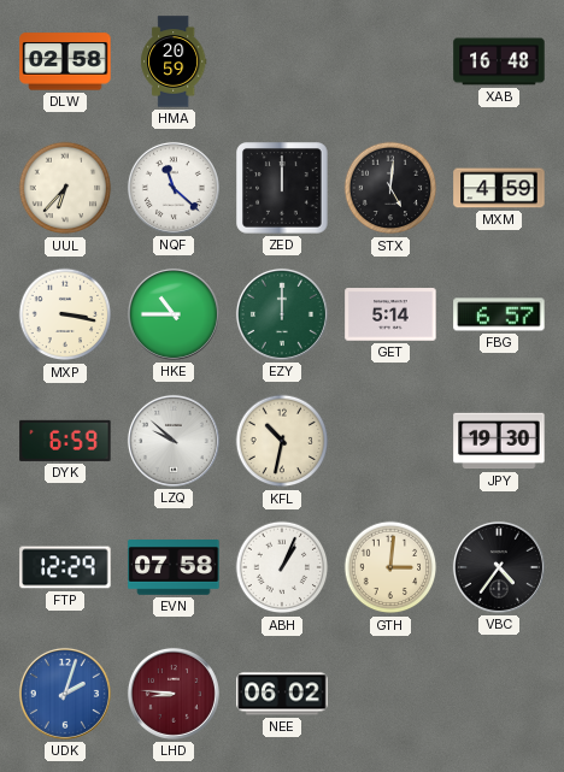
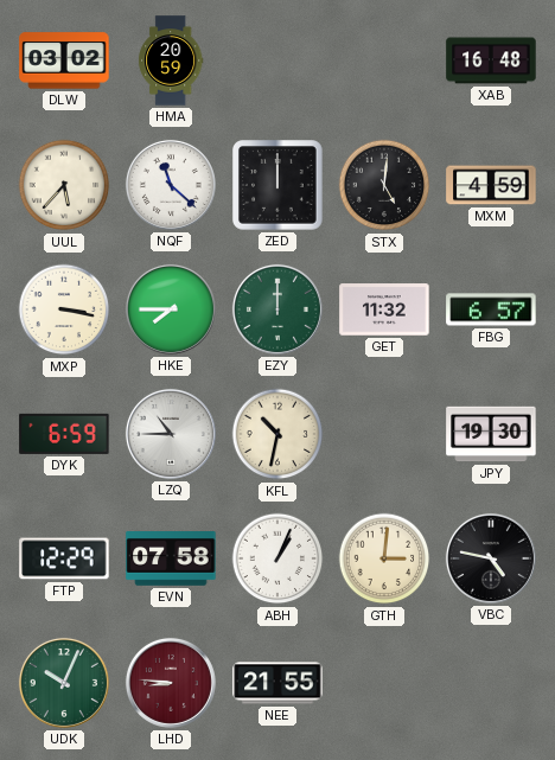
DLW: 02:58 -> 03:02
UUL: 6:37 -> 5:37
HKE: 10:45 -> 7:45
GET: 5:14 -> 11:32
LZQ: 9:52 -> 10:45
VBC: 4:36 -> 4:47
UDK: 2:03 -> 10:04
UDK dial: blue -> green
NEE: 06:02 -> 21:55
